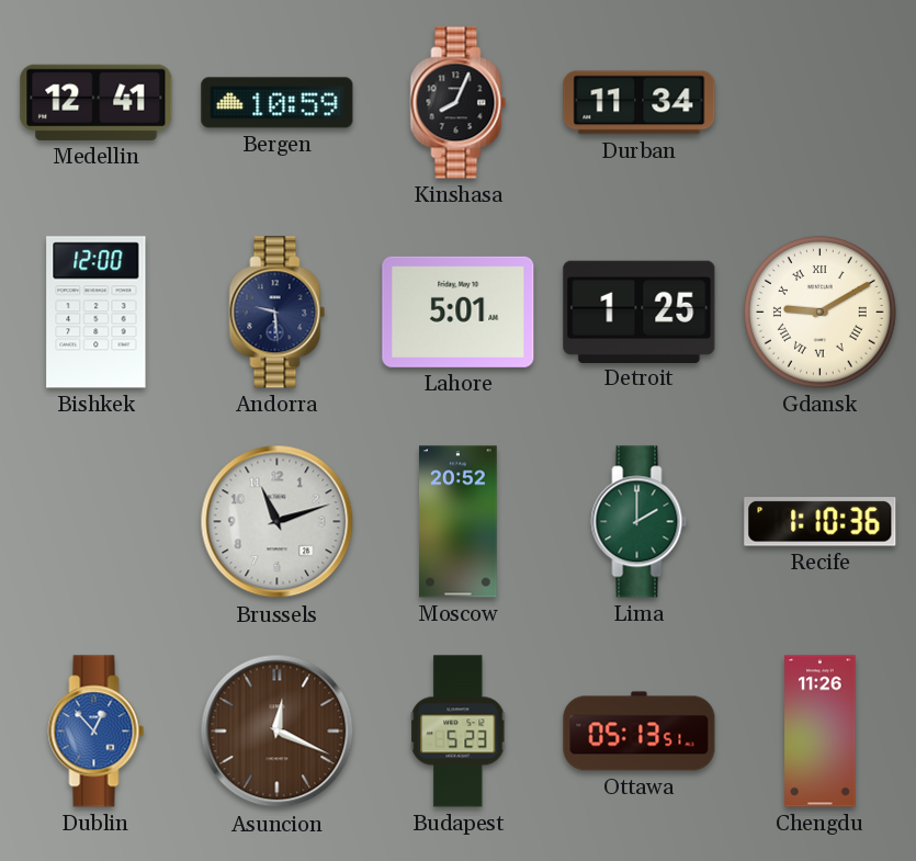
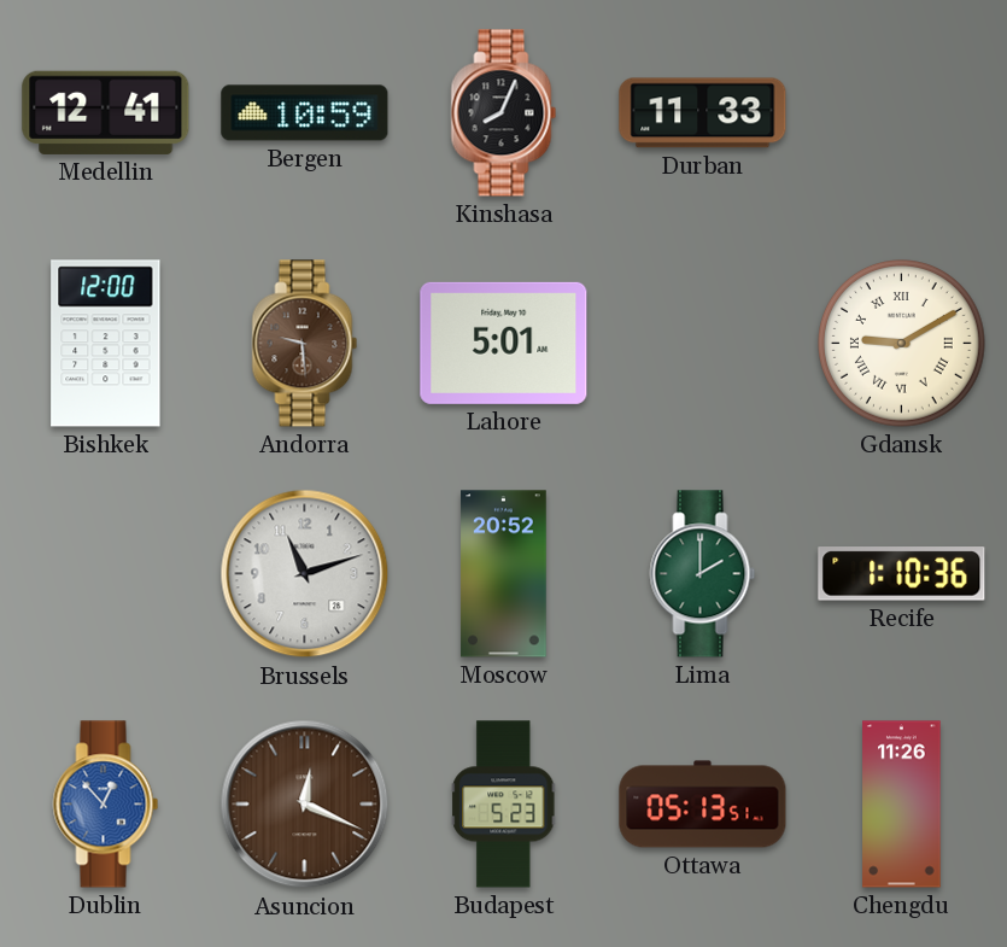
Durban: 11:34 -> 11:33
Andorra dial: navy -> brown
Detroit: 1:25 -> none
